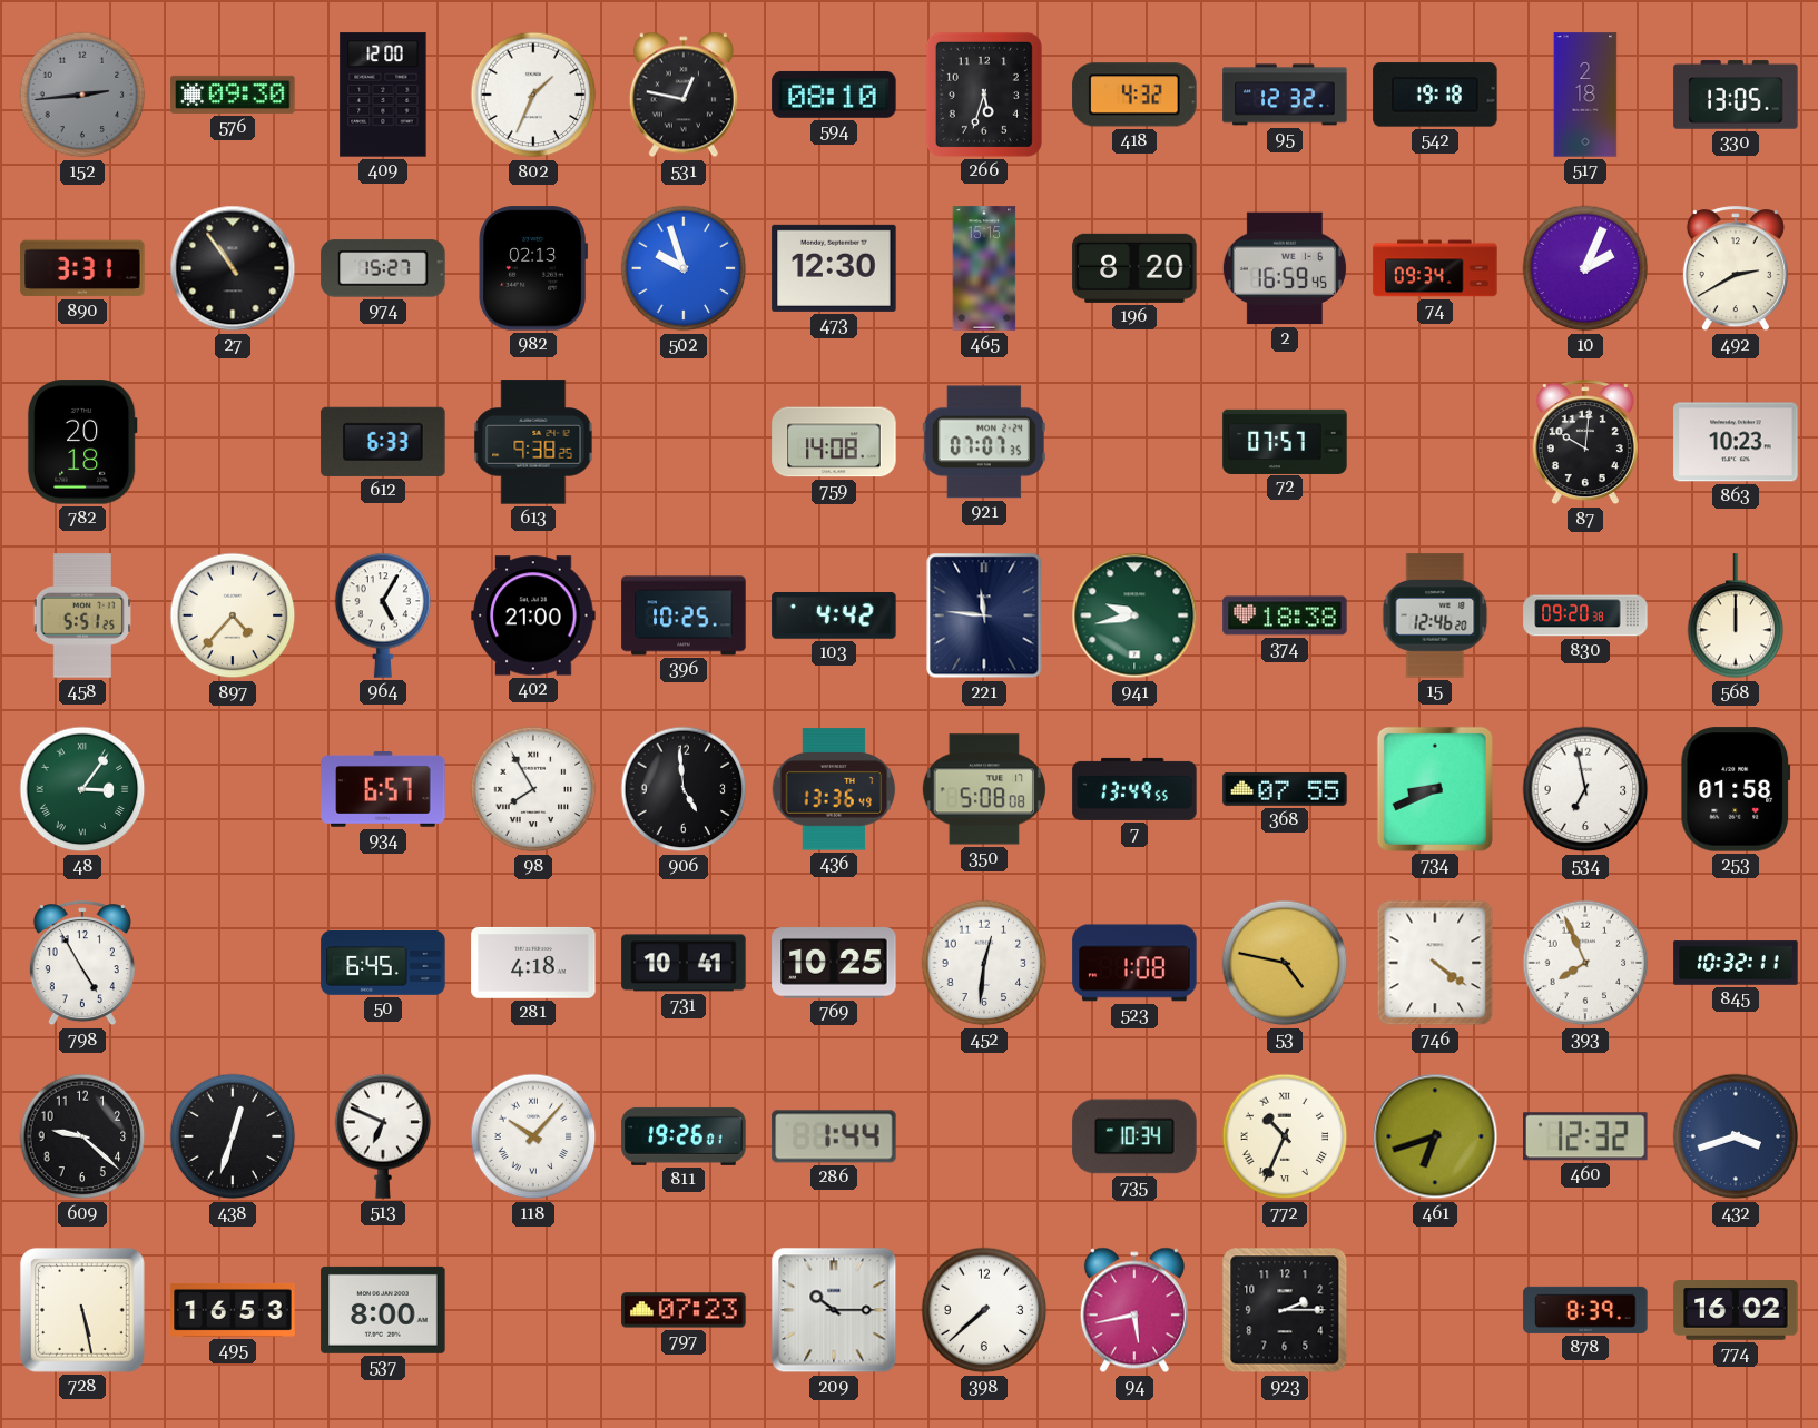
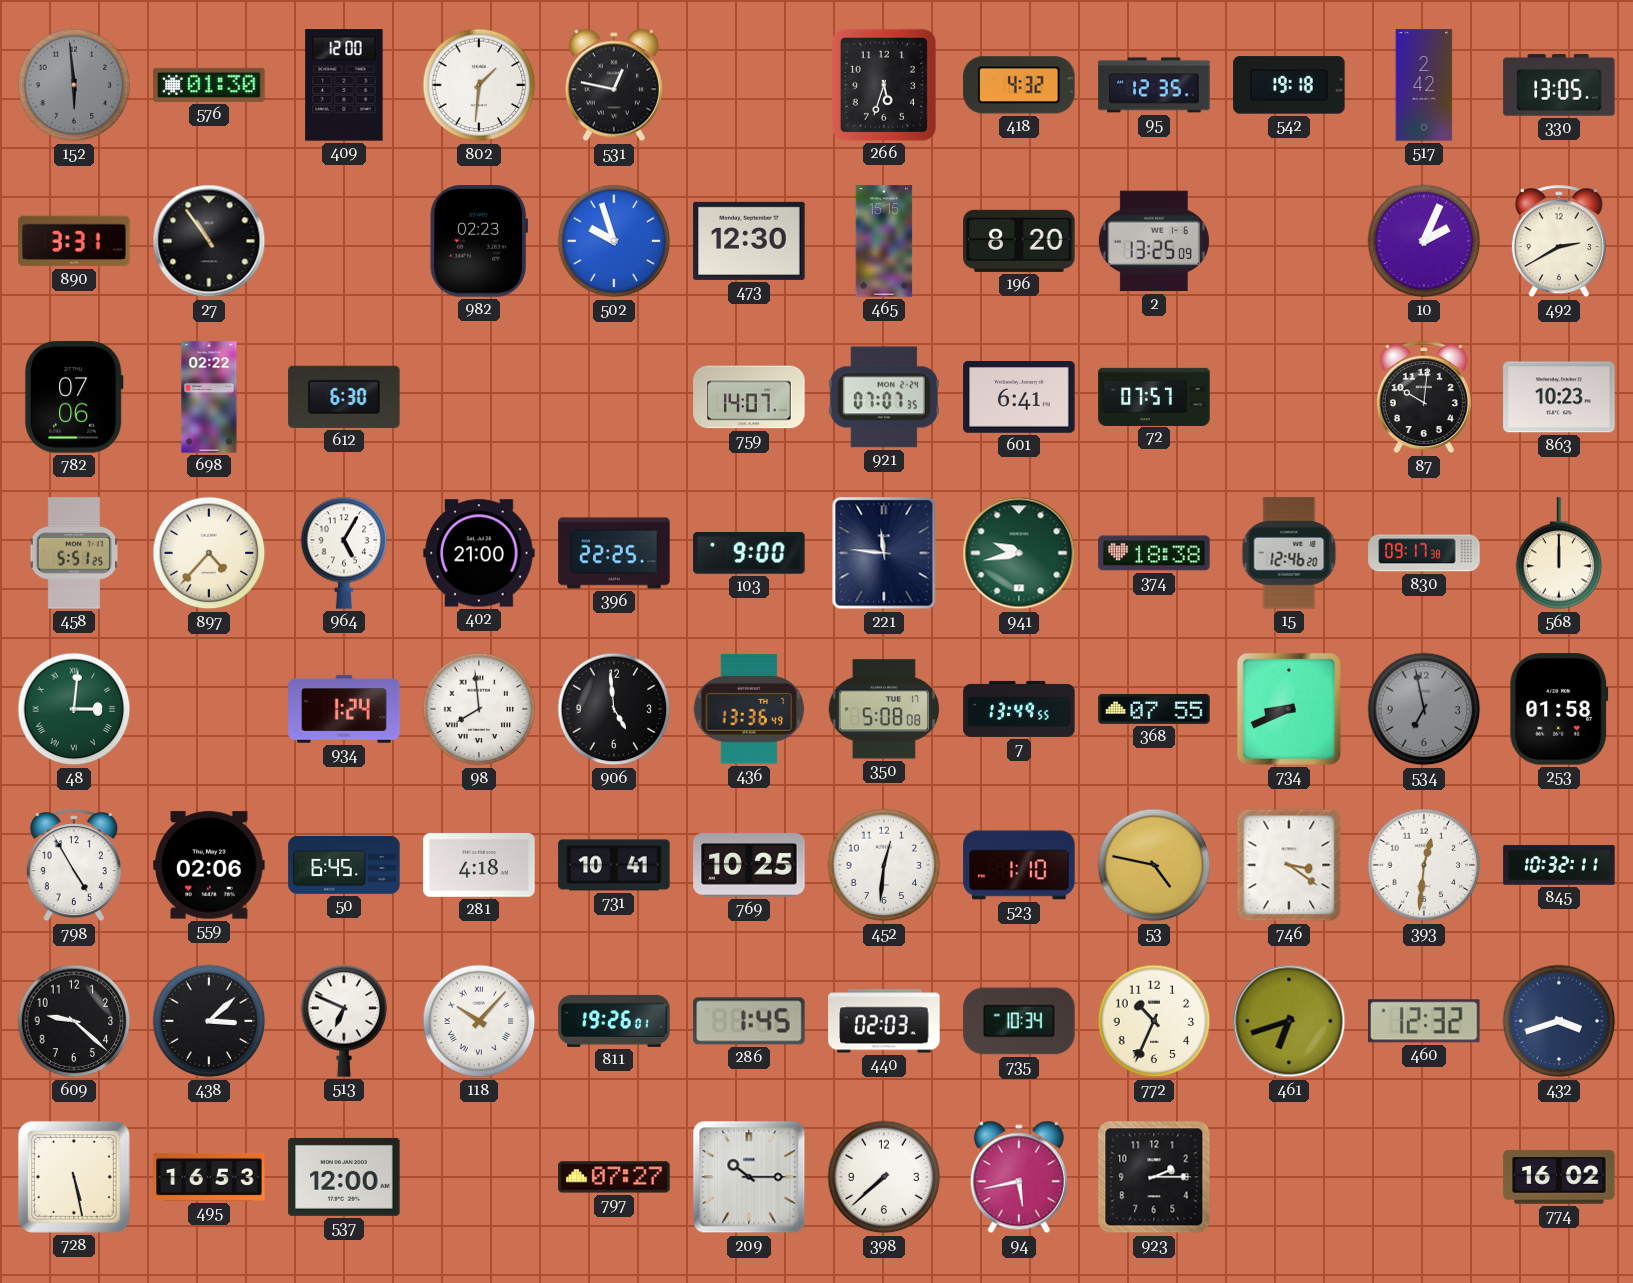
152: 2:44 -> 5:59
576: 09:30 -> 01:30
802: 1:34 -> 1:31
594: 08:10 -> none
95: 12:32 -> 12:35
517: 2:18 -> 2:42
974: 15:27 -> none
982: 02:13 -> 02:23
2: 16:59 -> 13:25
74: 09:34 -> none
782: 20:18 -> 07:06
698: none -> 02:22
612: 6:33 -> 6:30
613: 9:38 -> none
759: 14:08 -> 14:07
601: none -> 6:41
396: 10:25 -> 22:25
103: 4:42 -> 9:00
830: 09:20 -> 09:17
48: 3:06 -> 3:01
934: 6:57 -> 1:24
98: 7:55 -> 7:59
534 dial: white -> grey
559: none -> 02:06
523: 1:08 -> 1:10
746: 4:21 -> 3:21
393: 7:56 -> 12:31
438: 12:33 -> 3:08
286: 1:44 -> 1:45
440: none -> 02:03
772 numerals: Roman -> Arabic
537: 8:00 -> 12:00
797: 07:23 -> 07:27
878: 8:39 -> none
